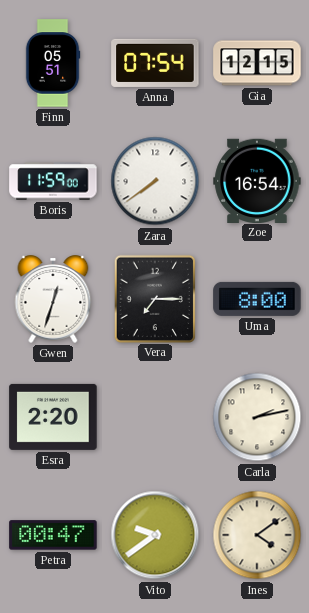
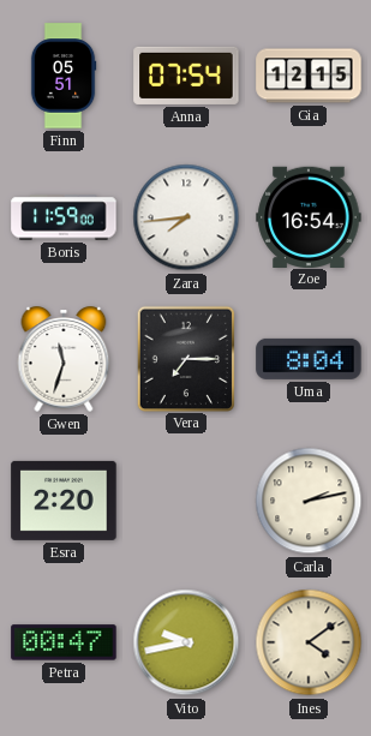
Zara: 7:39 -> 7:44
Gwen: 12:33 -> 11:33
Uma: 8:00 -> 8:04
Vito: 9:39 -> 9:43
